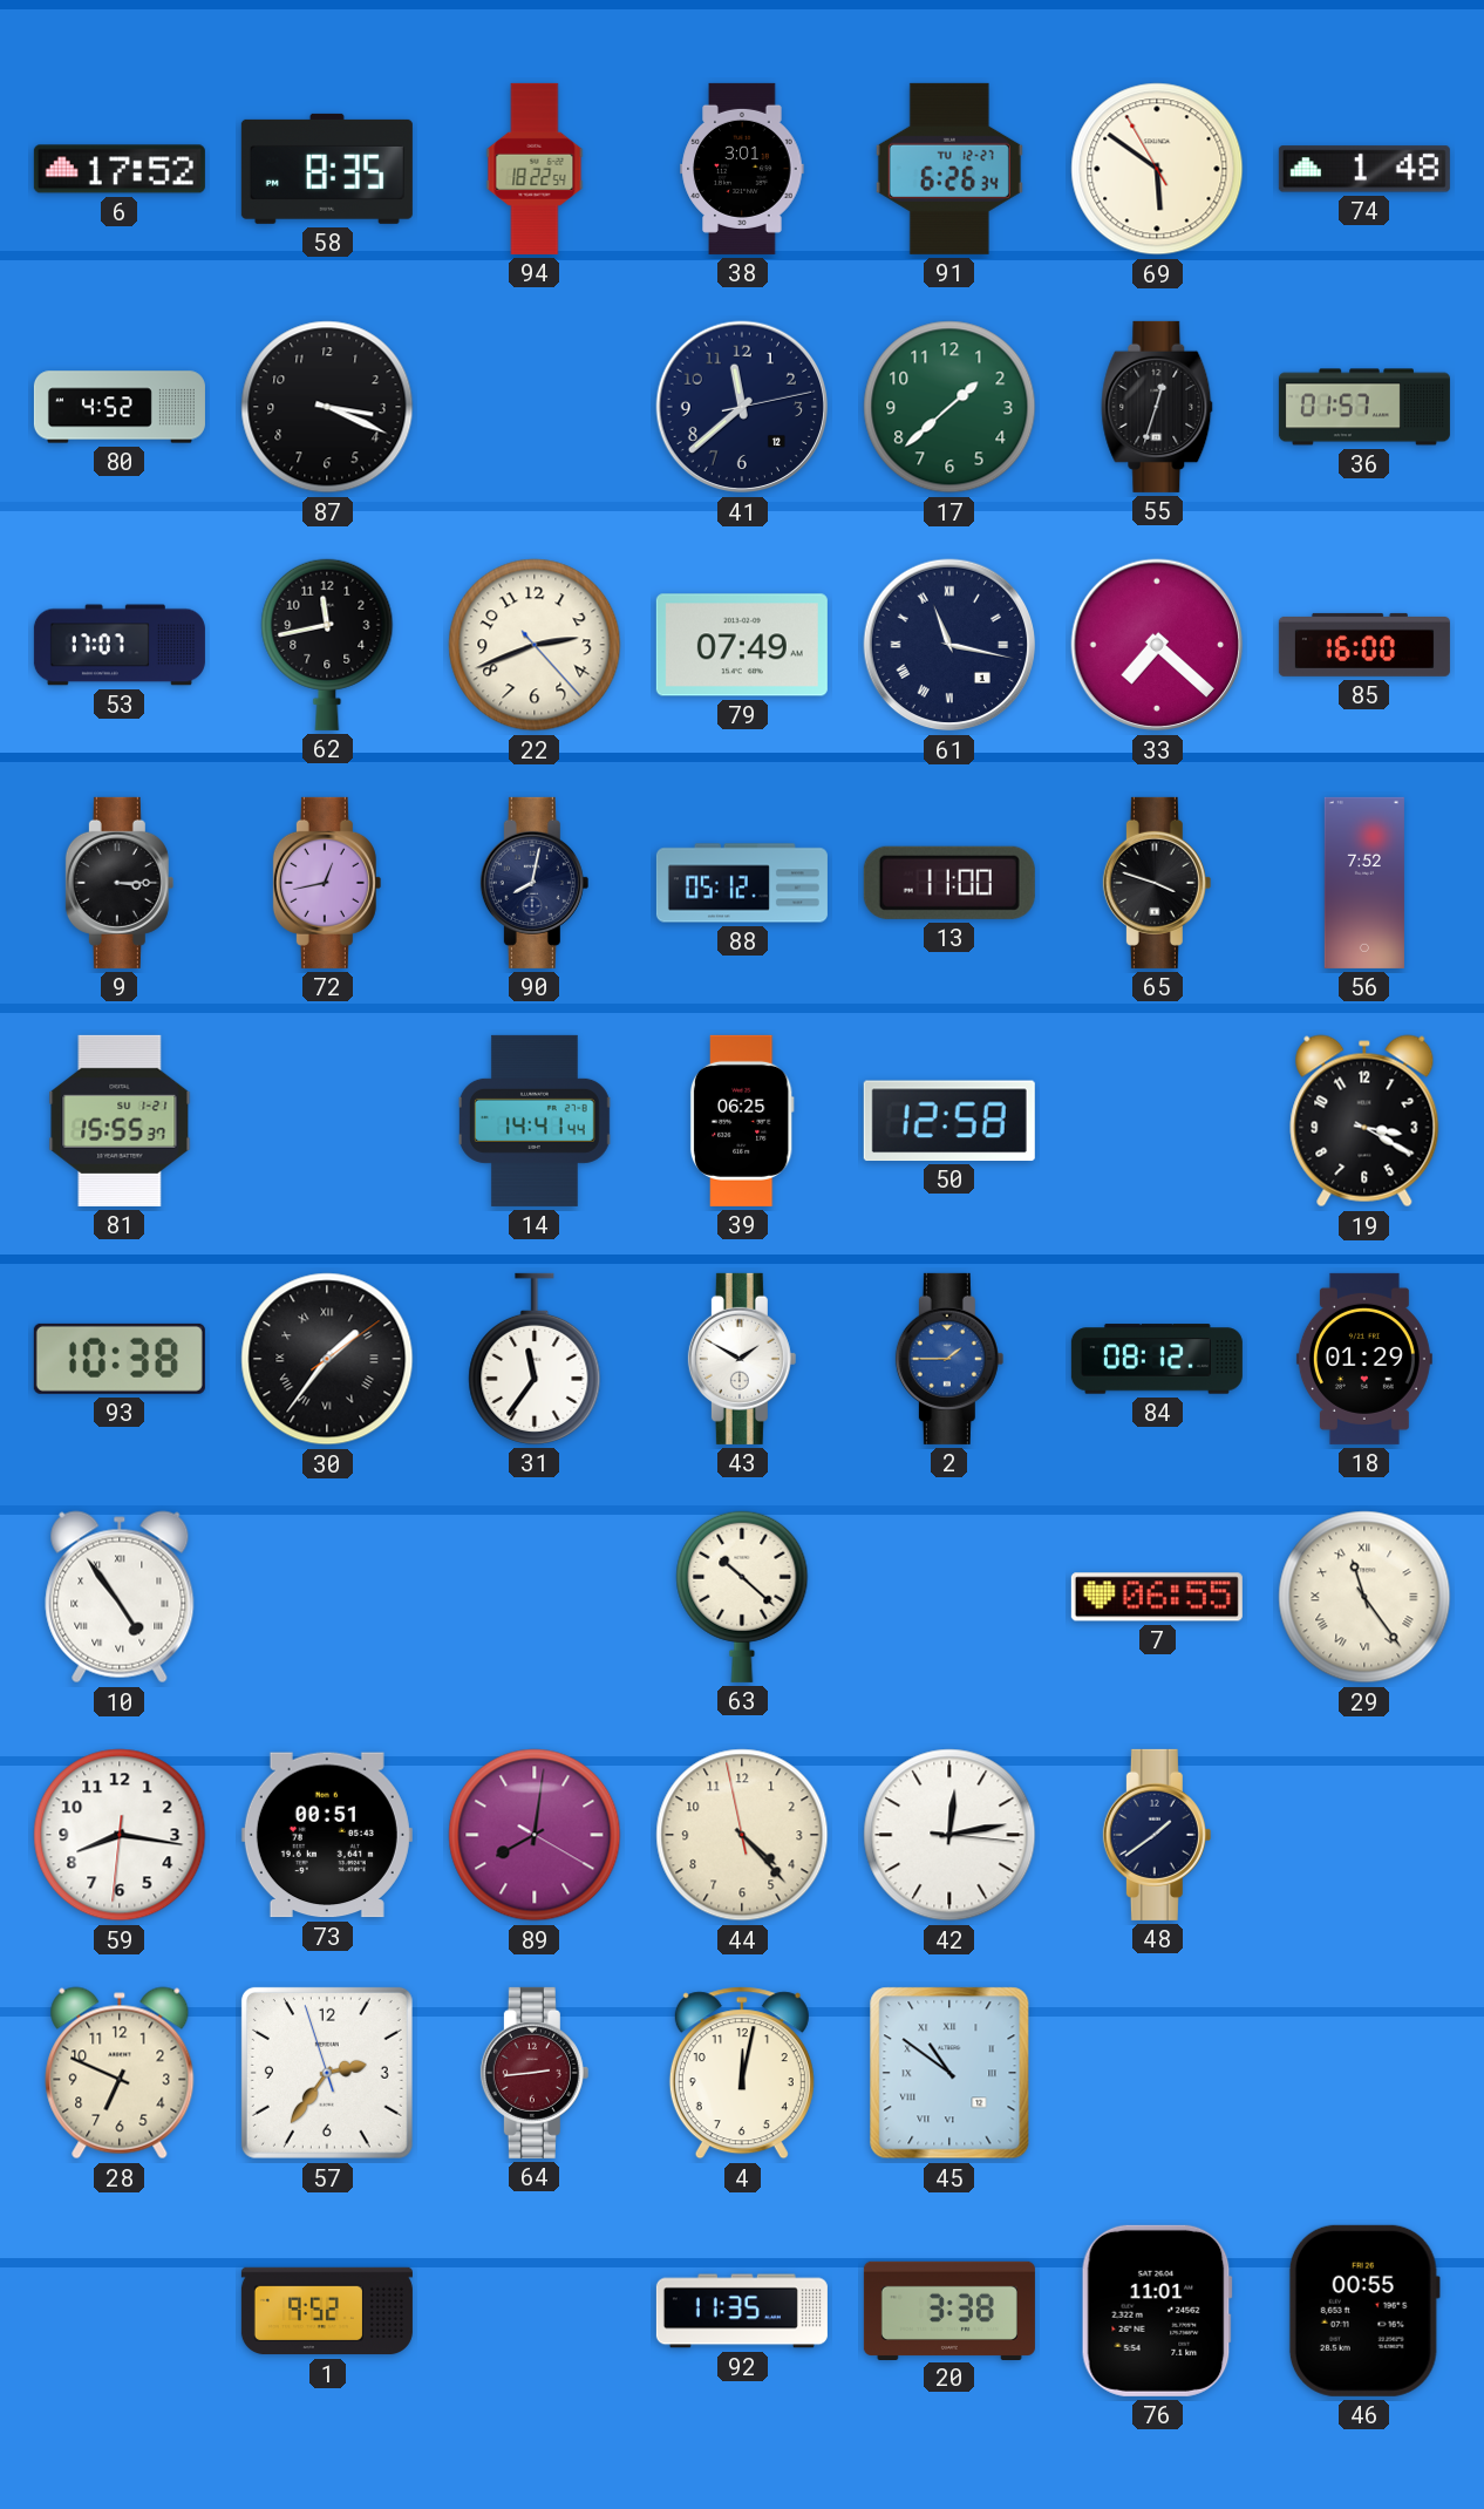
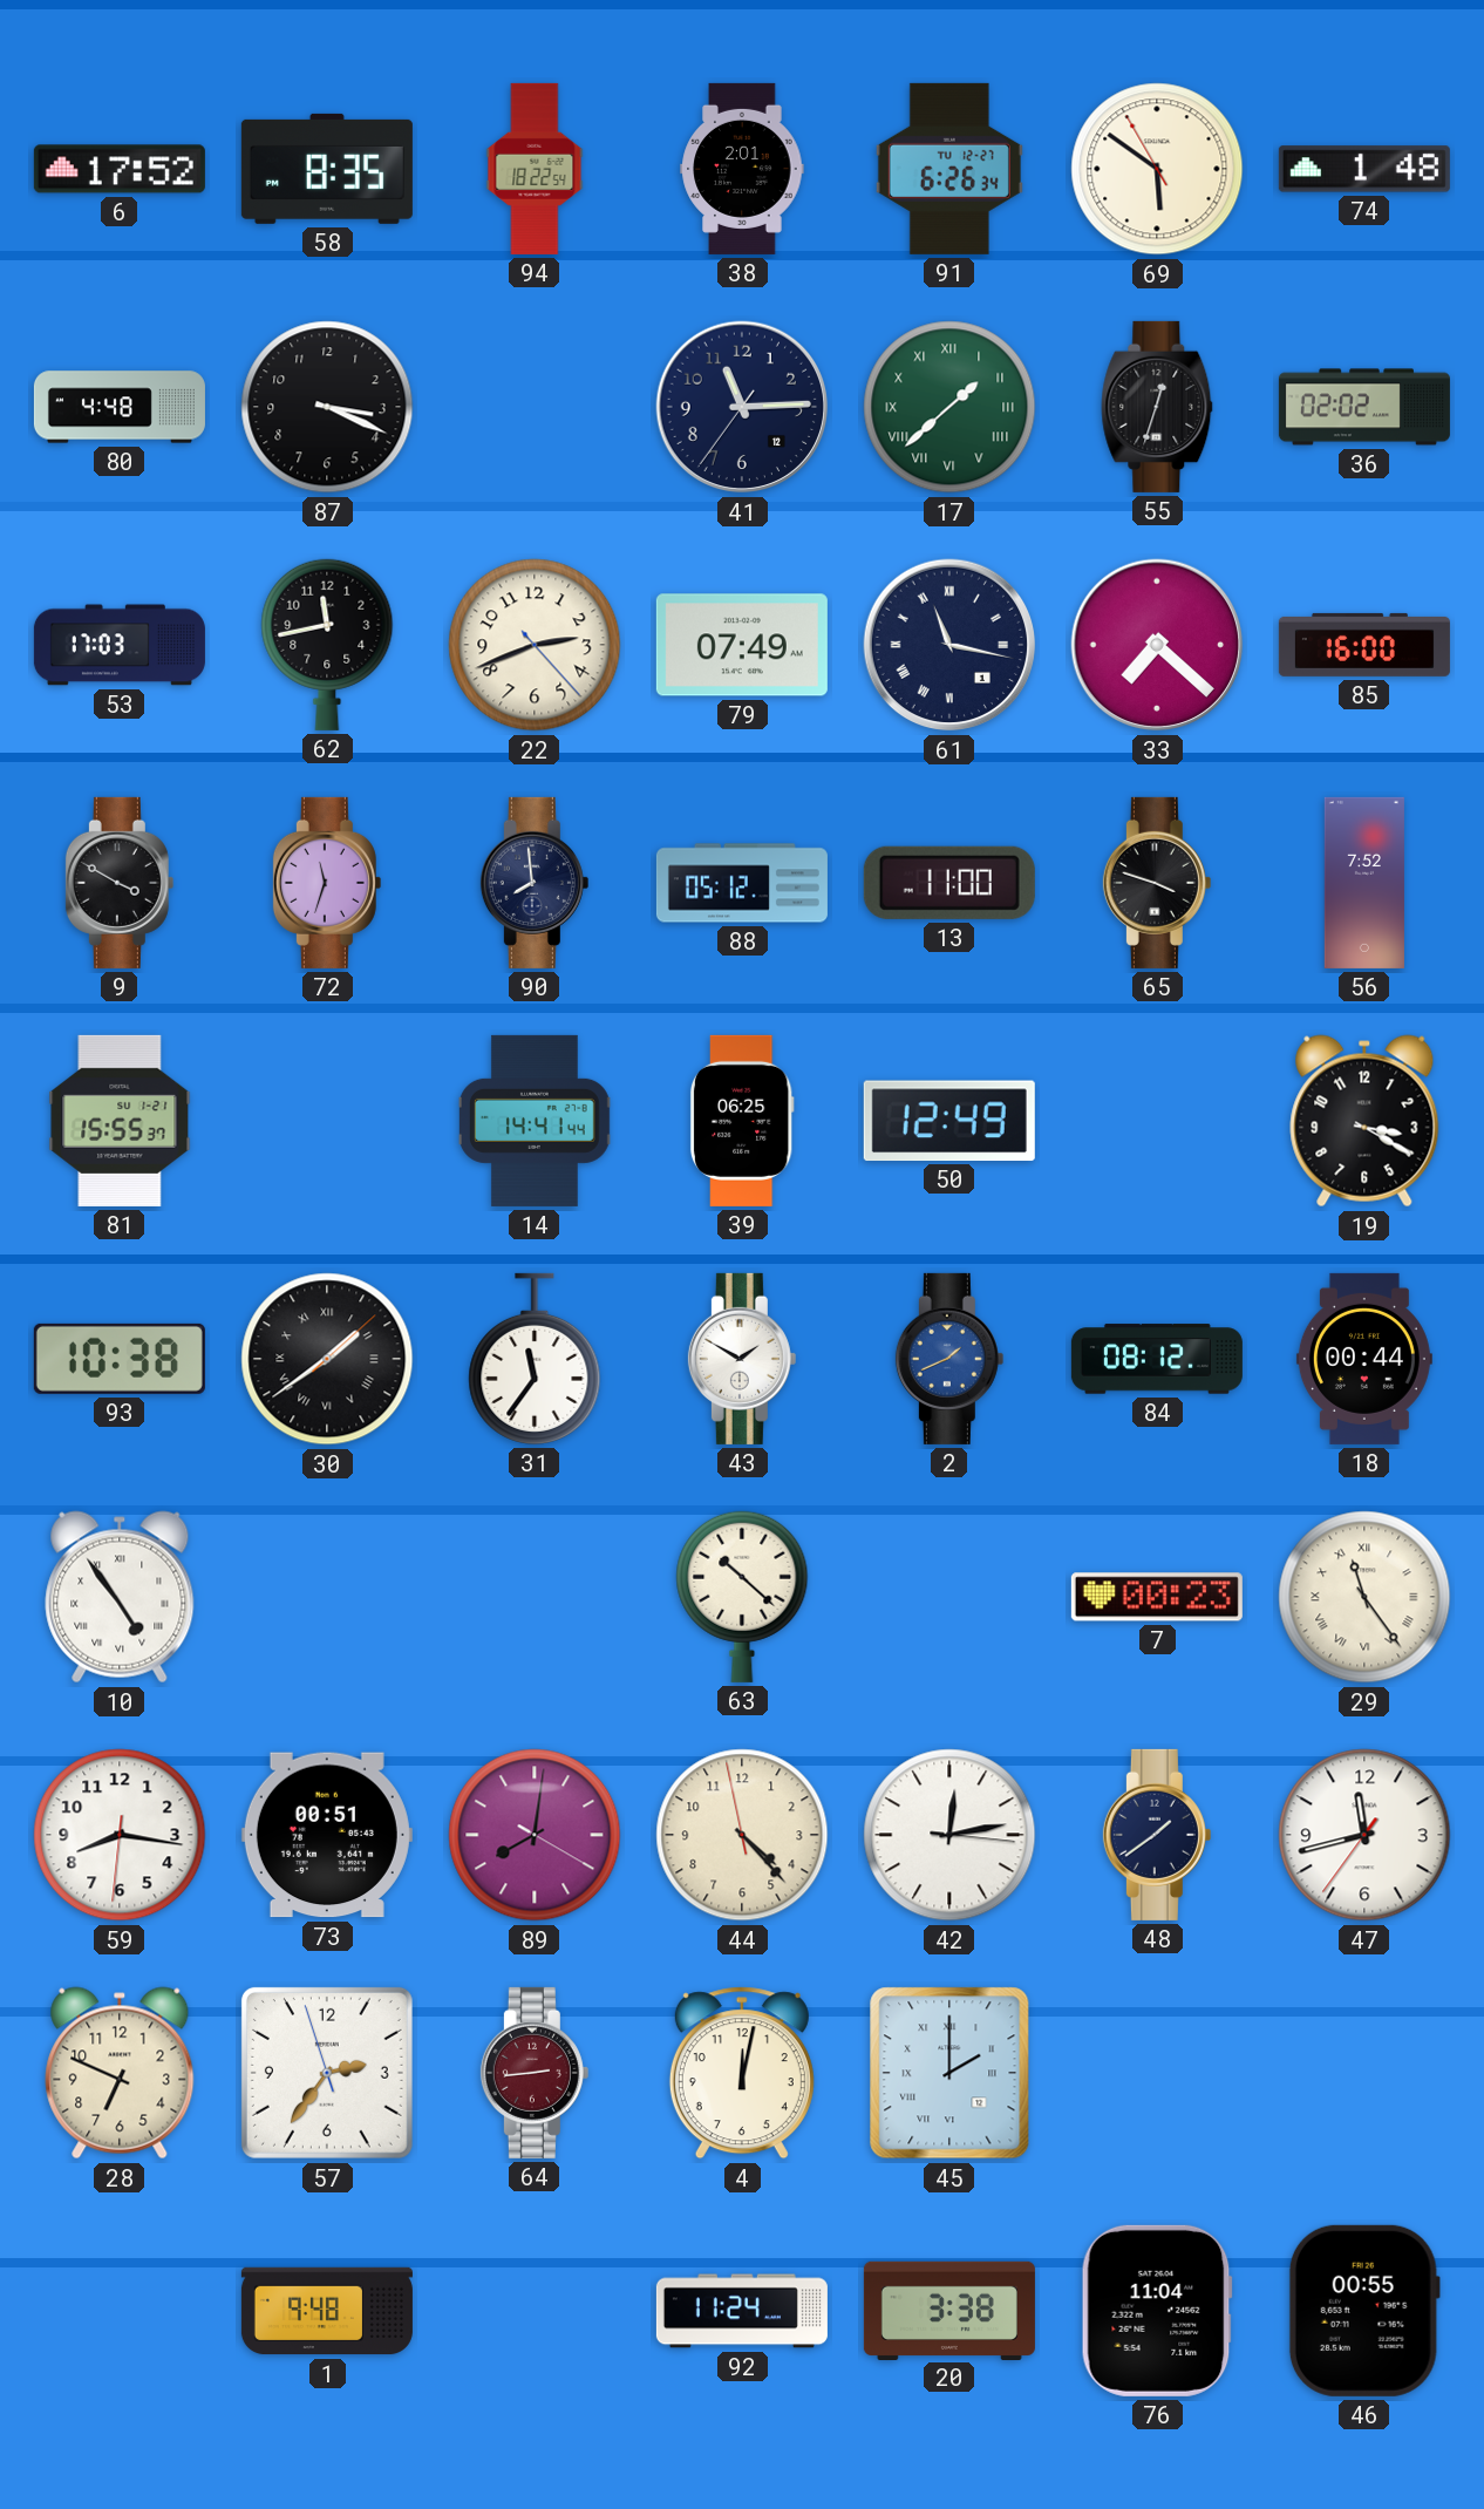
38: 3:01 -> 2:01
80: 4:52 -> 4:48
41: 11:38 -> 11:14
17 numerals: Arabic -> Roman
36: 01:57 -> 02:02
53: 17:07 -> 17:03
9: 3:15 -> 3:50
72: 12:43 -> 11:33
90: 8:02 -> 7:59
50: 12:58 -> 12:49
30: 1:36 -> 1:39
2: 1:45 -> 1:41
18: 01:29 -> 00:44
7: 06:55 -> 00:23
47: none -> 11:42
45: 10:51 -> 2:00
1: 9:52 -> 9:48
92: 11:35 -> 11:24
76: 11:01 -> 11:04
